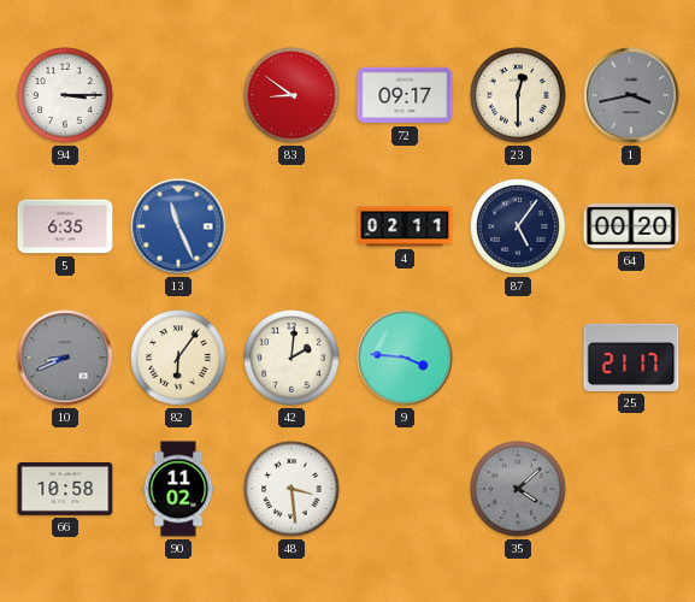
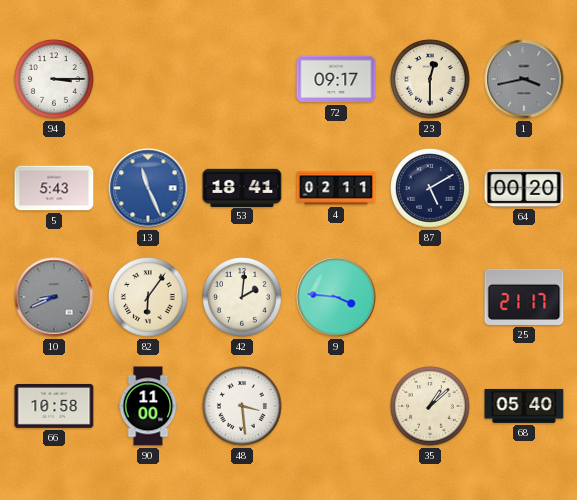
83: 8:51 -> none
5: 6:35 -> 5:43
53: none -> 18:41
87: 5:06 -> 5:10
90: 11:02 -> 11:00
35: 4:08 -> 1:08
35 dial: grey -> cream
68: none -> 05:40
